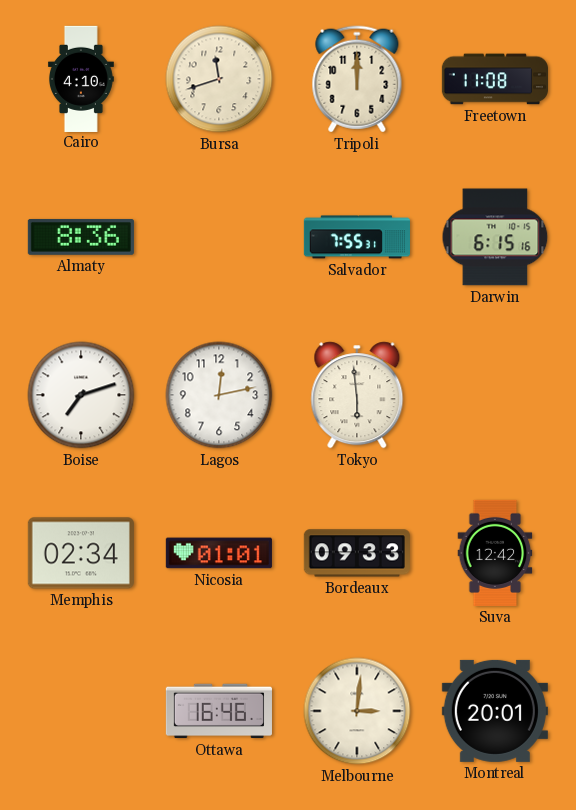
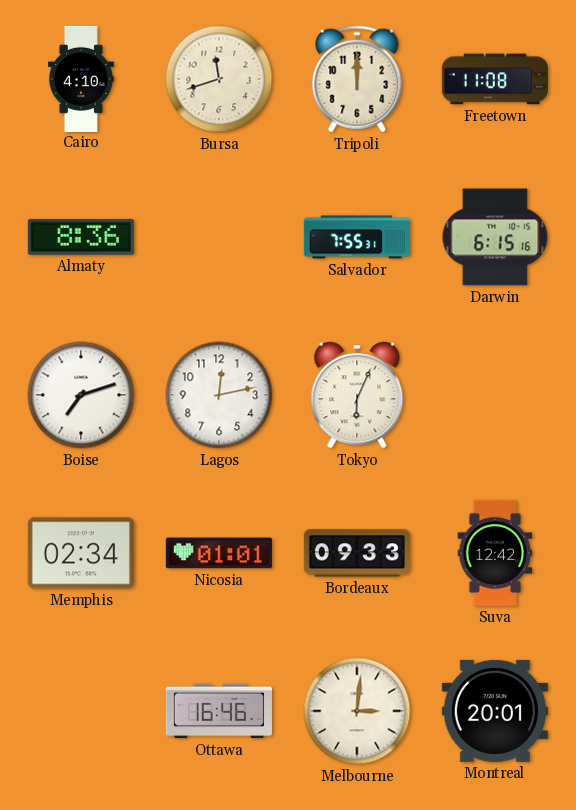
Tokyo: 5:59 -> 6:04
